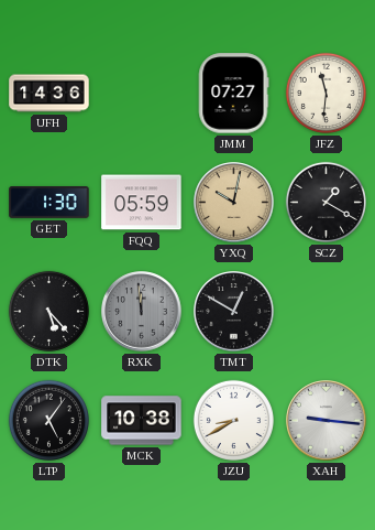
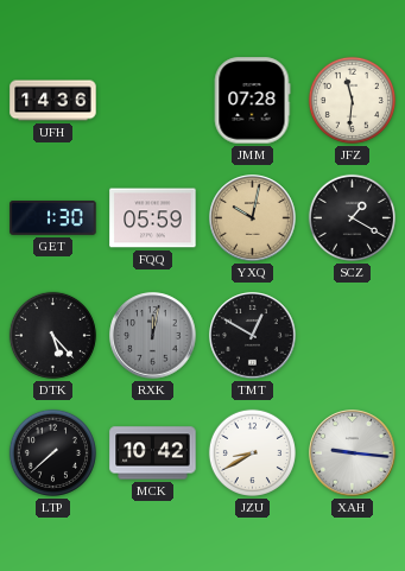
JMM: 07:27 -> 07:28
RXK: 11:59 -> 12:02
LTP: 5:06 -> 7:38
MCK: 10:38 -> 10:42
